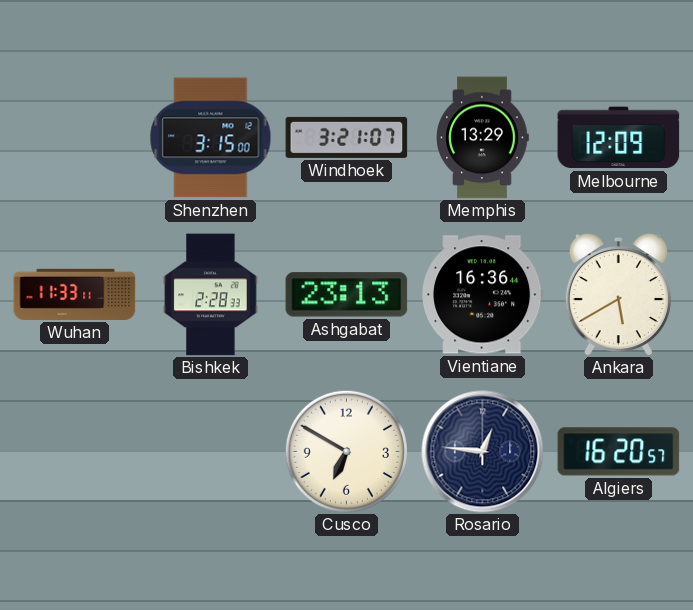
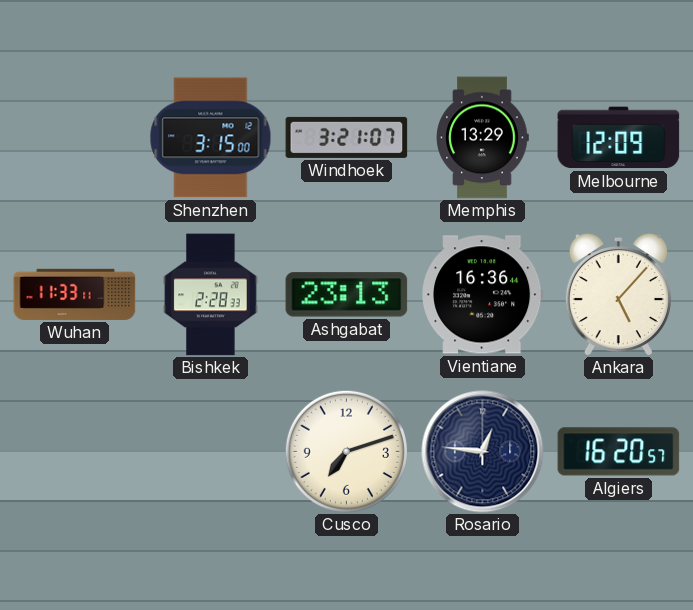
Ankara: 5:40 -> 5:07
Cusco: 6:50 -> 7:12
